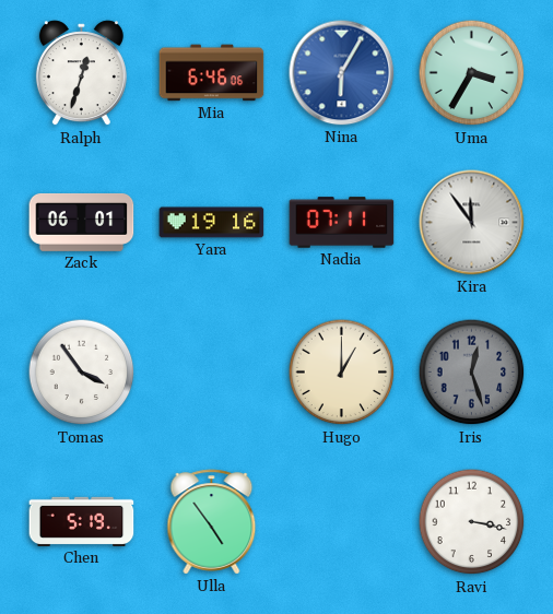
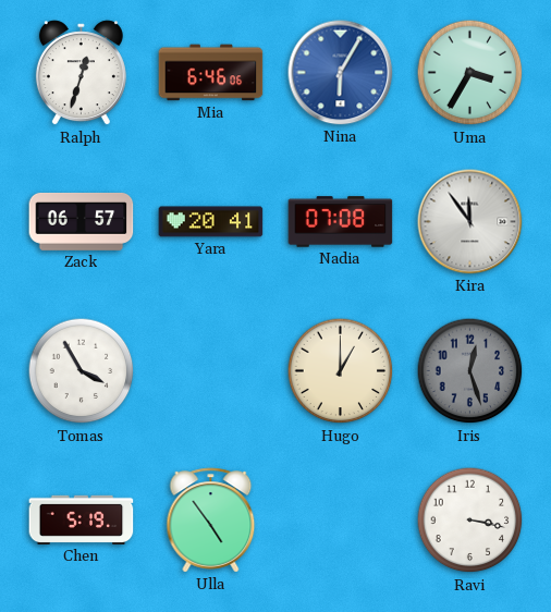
Zack: 06:01 -> 06:57
Yara: 19:16 -> 20:41
Nadia: 07:11 -> 07:08
Tomas: 3:54 -> 3:55
